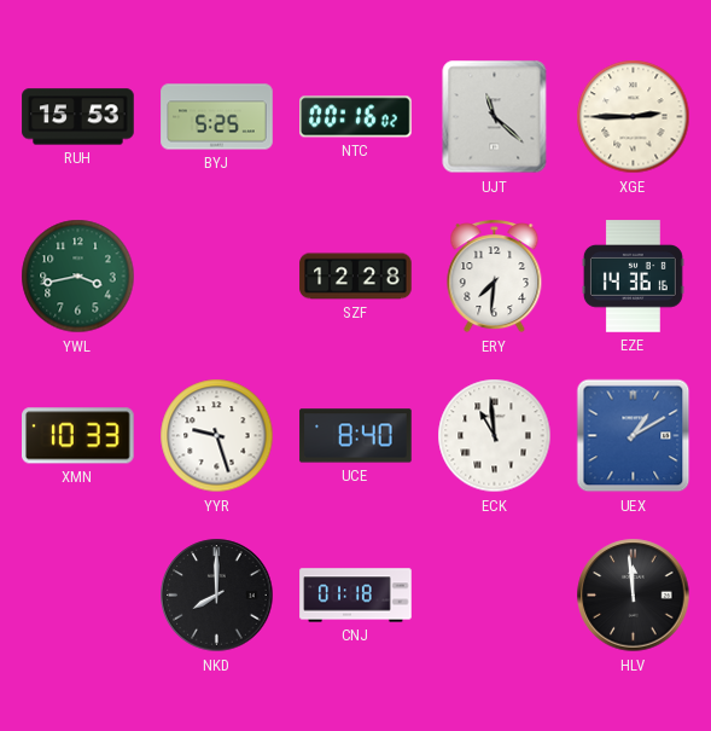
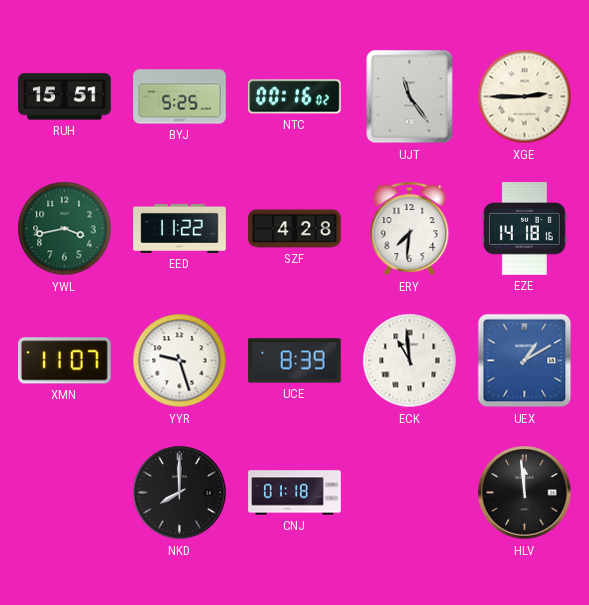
RUH: 15:53 -> 15:51
UJT: 11:22 -> 11:24
EED: none -> 11:22
SZF: 12:28 -> 4:28
EZE: 14:36 -> 14:18
XMN: 10:33 -> 11:07
UCE: 8:40 -> 8:39
